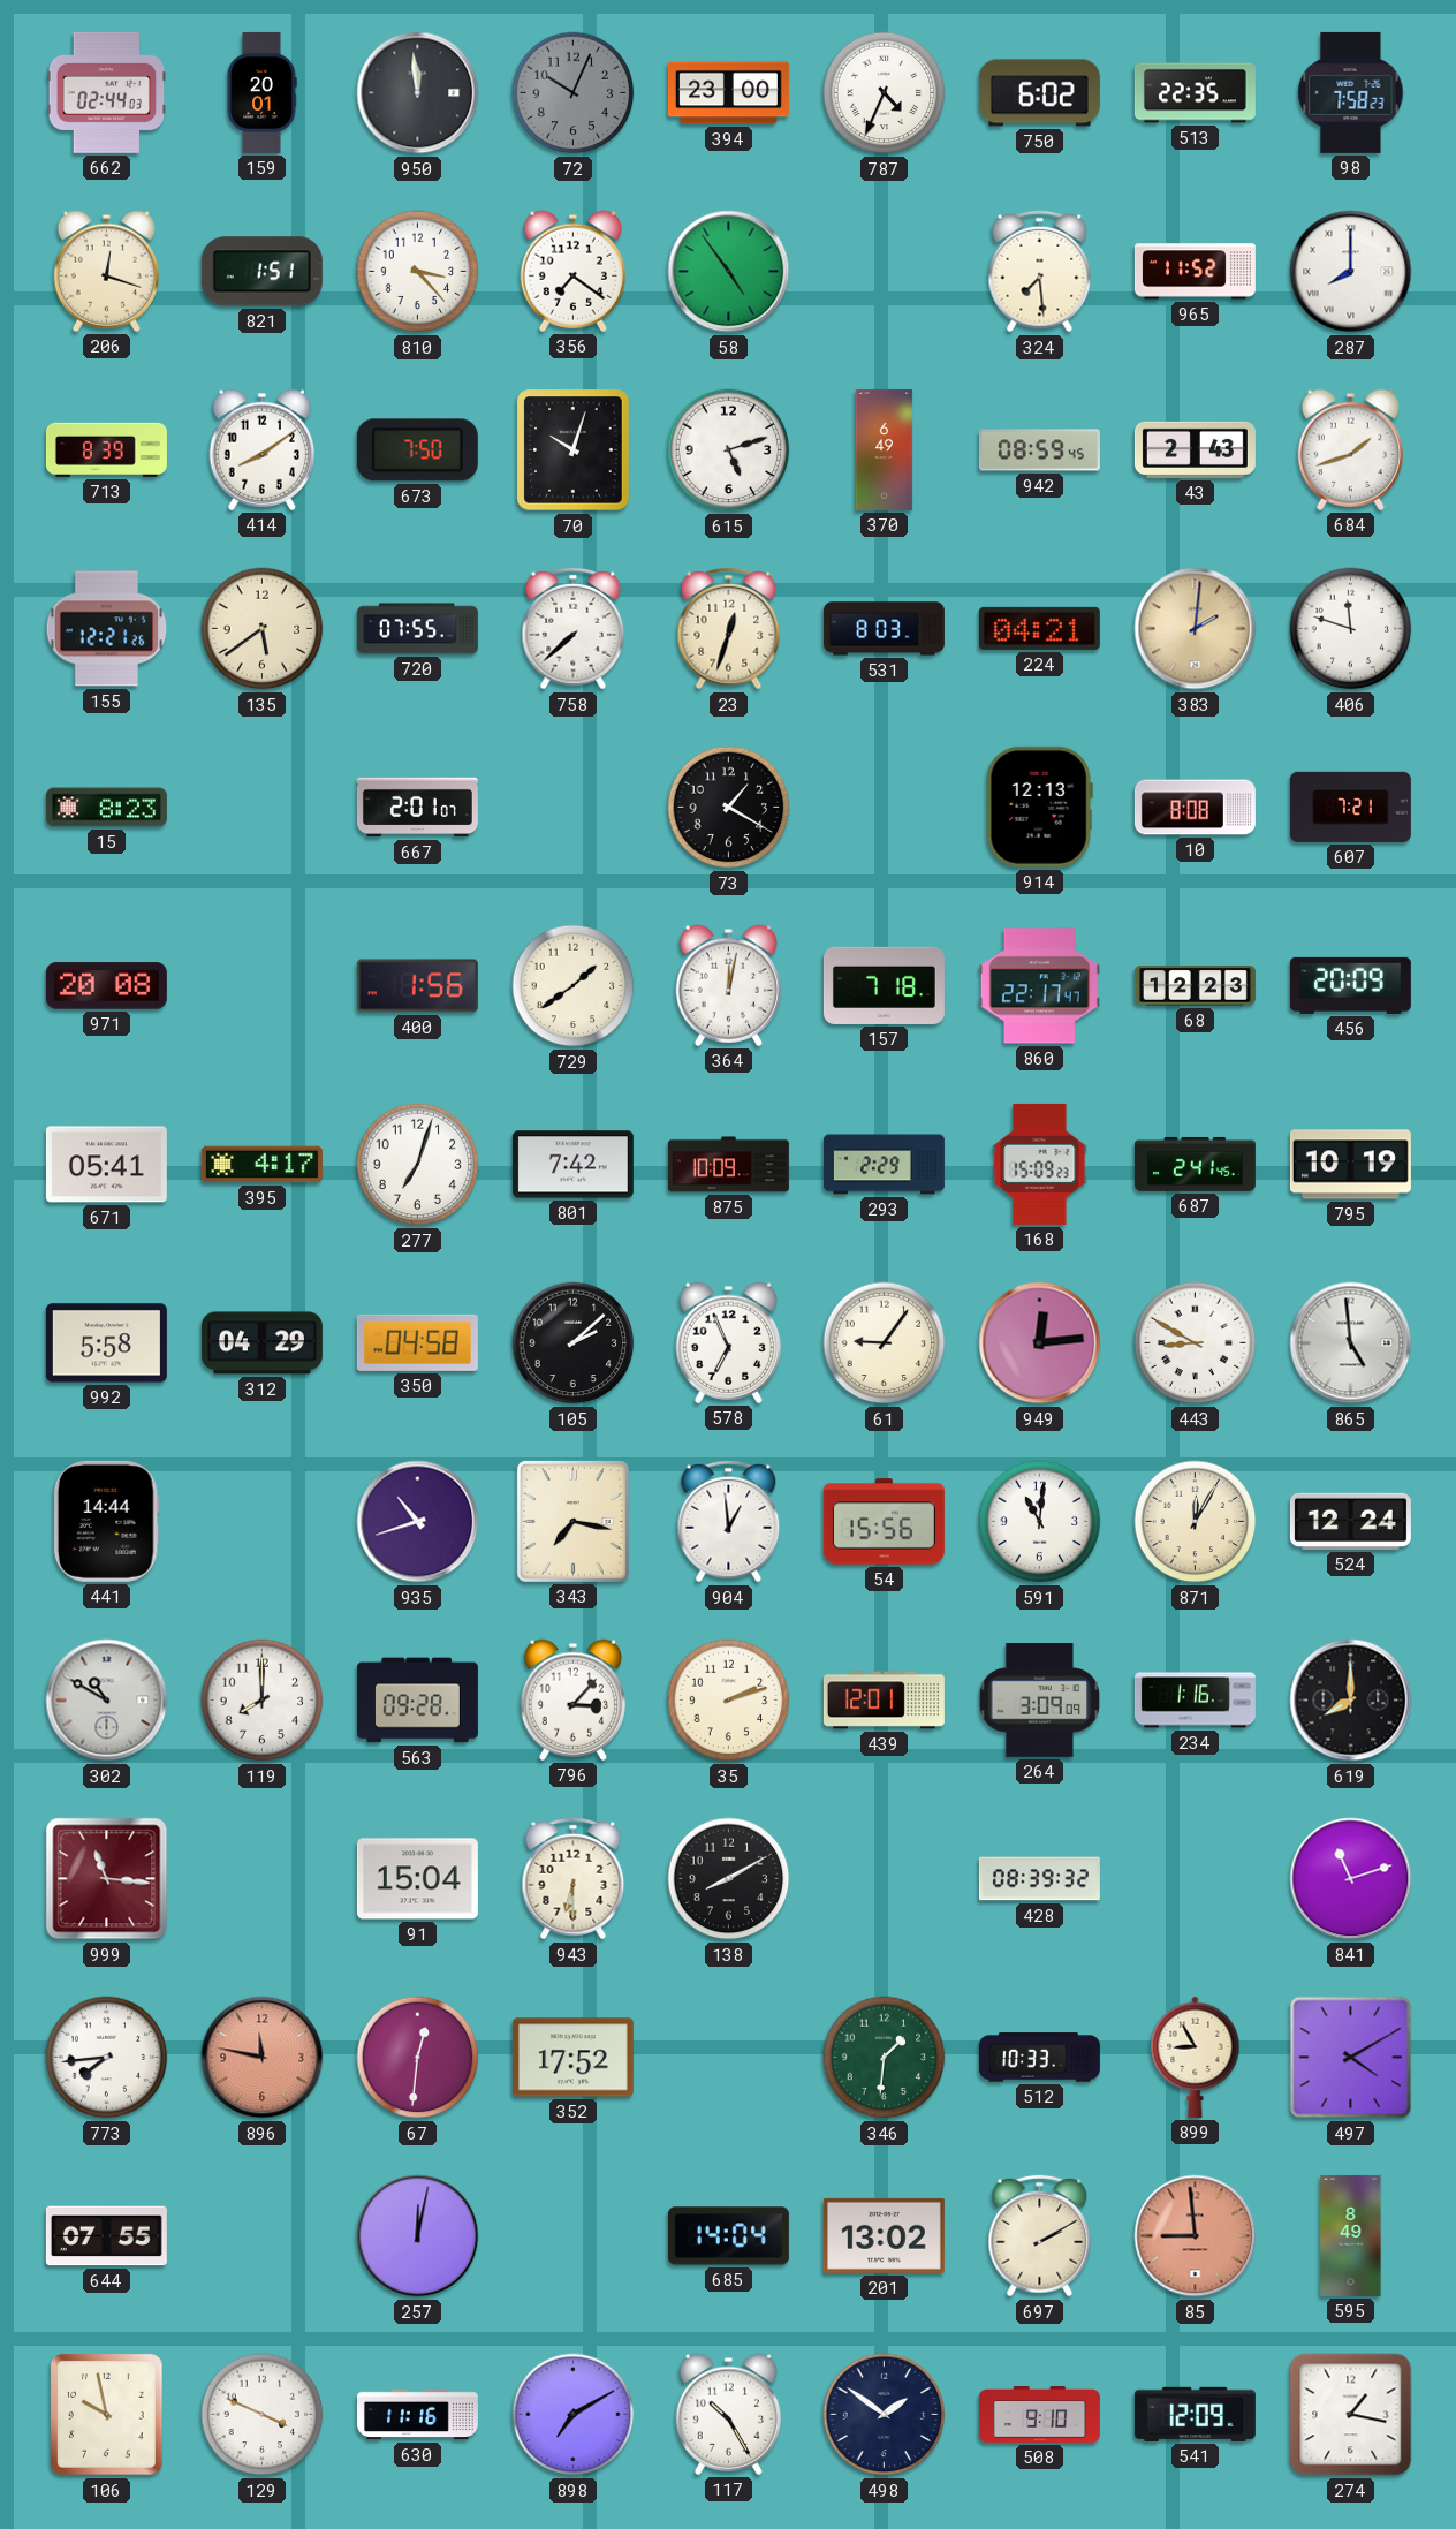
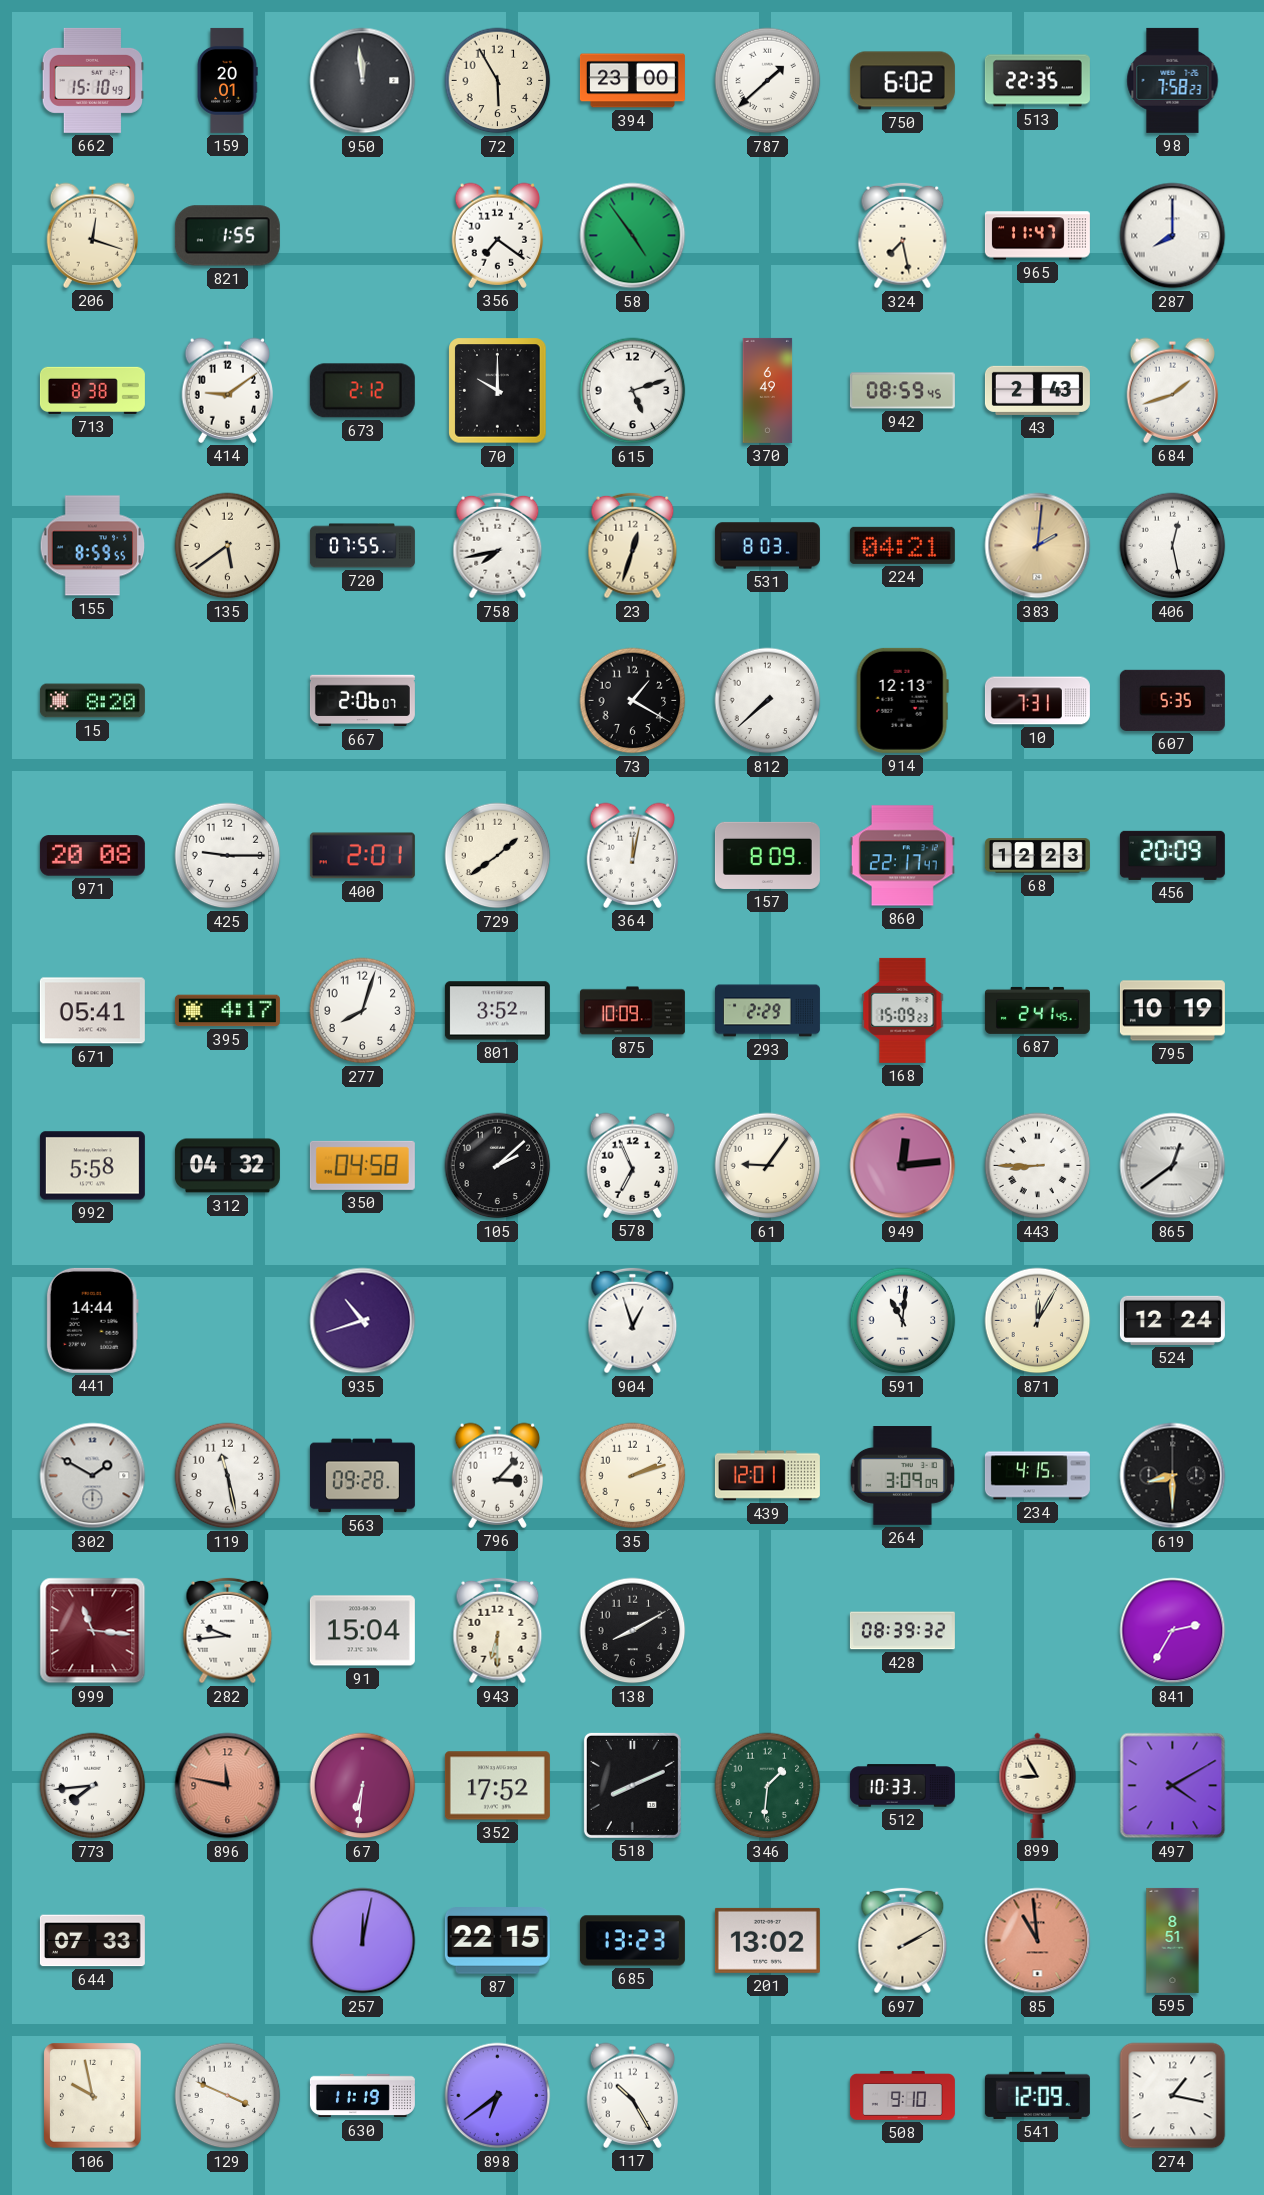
662: 02:44 -> 15:10
72: 10:04 -> 5:55
72 dial: grey -> cream
787: 4:34 -> 1:38
821: 1:51 -> 1:55
810: 3:23 -> none
324: 7:29 -> 7:28
965: 11:52 -> 11:47
713: 8:39 -> 8:38
414: 8:09 -> 9:09
673: 7:50 -> 2:12
70: 10:03 -> 10:00
155: 12:21 -> 8:59
758: 7:38 -> 7:43
406: 11:48 -> 12:28
15: 8:23 -> 8:20
667: 2:01 -> 2:06
812: none -> 7:38
10: 8:08 -> 7:31
607: 7:21 -> 5:35
425: none -> 9:15
400: 1:56 -> 2:01
157: 7:18 -> 8:09
277: 7:03 -> 8:03
801: 7:42 -> 3:52
312: 04:29 -> 04:32
443: 8:50 -> 8:45
865: 4:59 -> 12:39
343: 7:17 -> none
904: 12:59 -> 12:57
54: 15:56 -> none
302: 10:50 -> 1:50
119: 8:00 -> 11:28
234: 1:16 -> 4:15
619: 8:00 -> 8:30
282: none -> 9:44
841: 11:12 -> 2:35
67: 12:31 -> 6:31
518: none -> 8:11
644: 07:55 -> 07:33
87: none -> 22:15
685: 14:04 -> 13:23
85: 8:59 -> 10:59
595: 8:49 -> 8:51
630: 11:16 -> 11:19
898: 7:10 -> 6:39
498: 1:51 -> none
